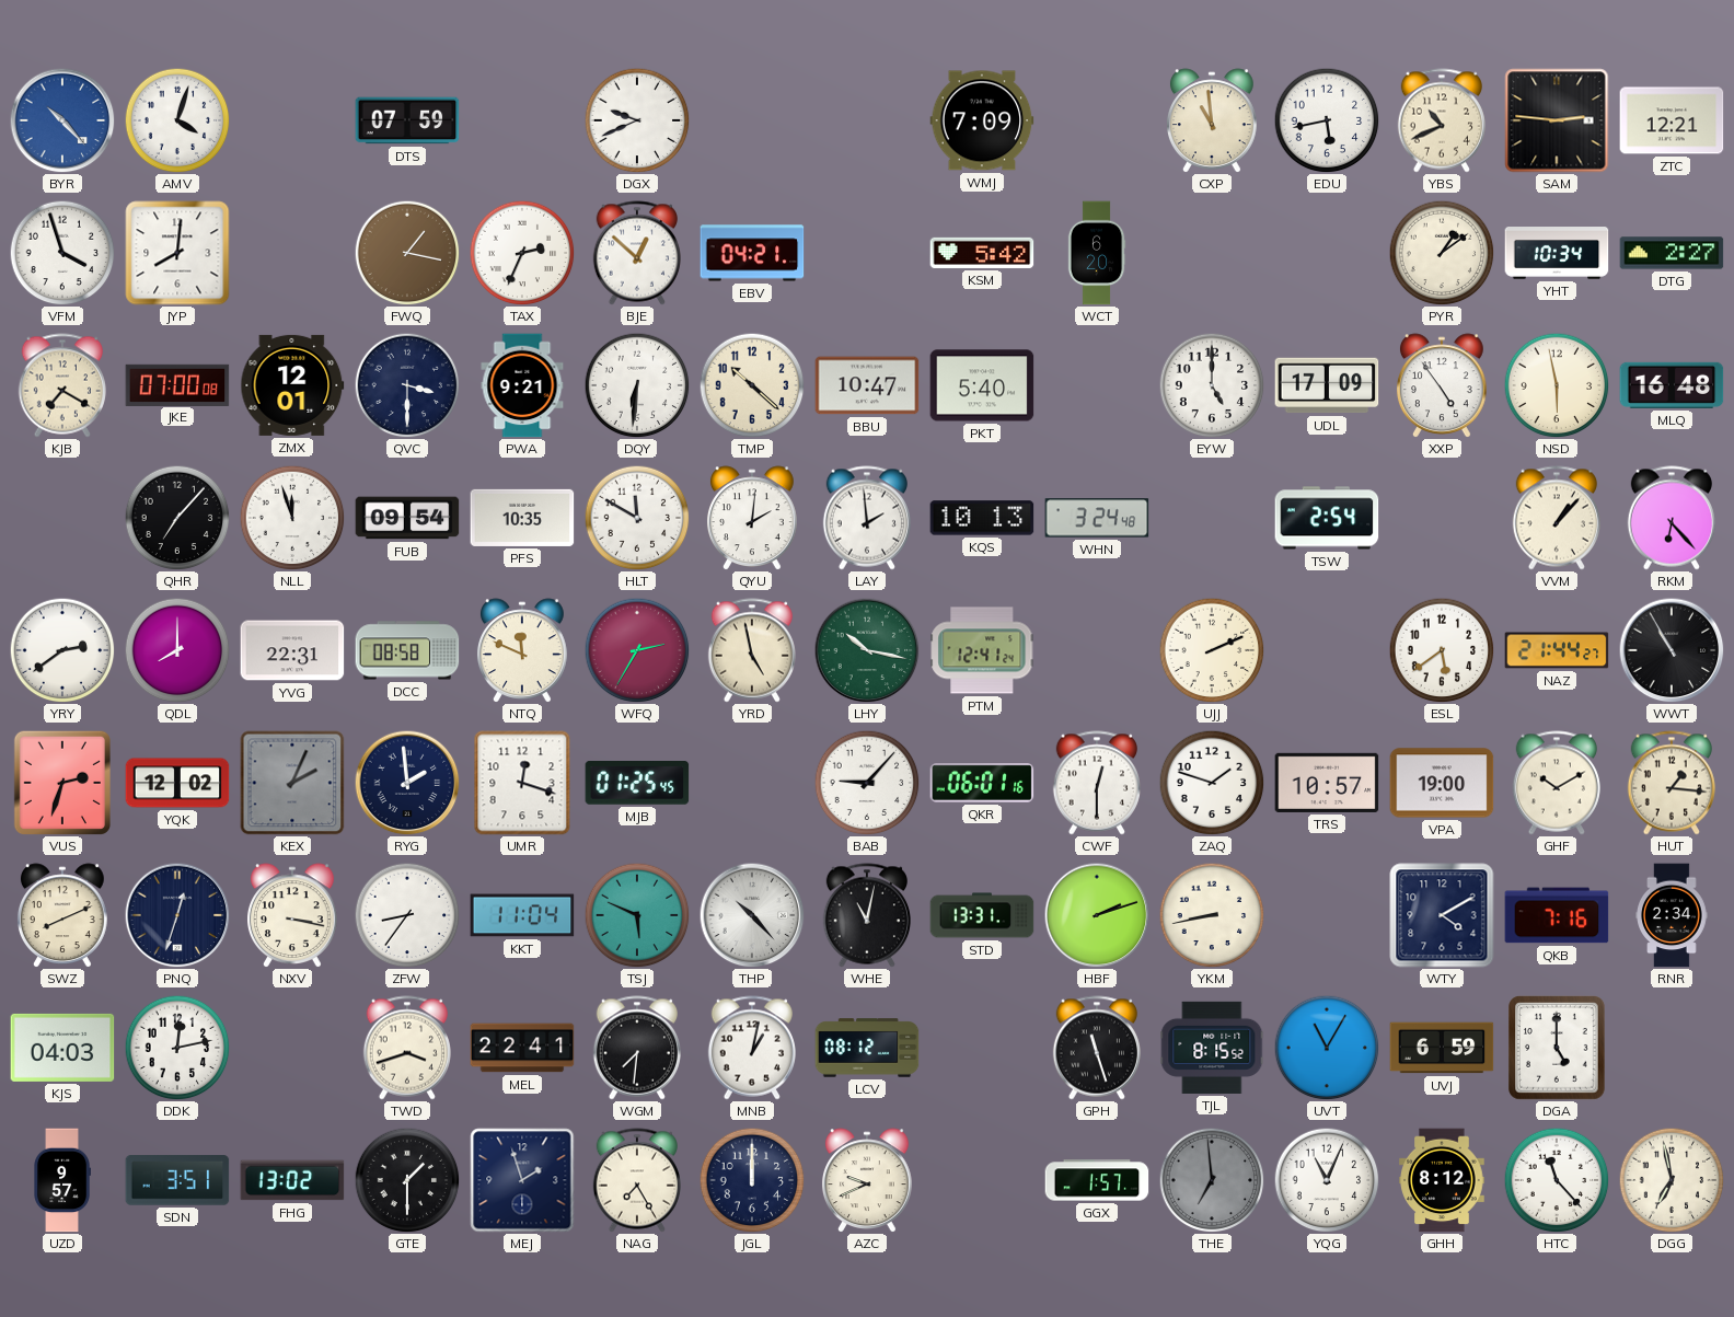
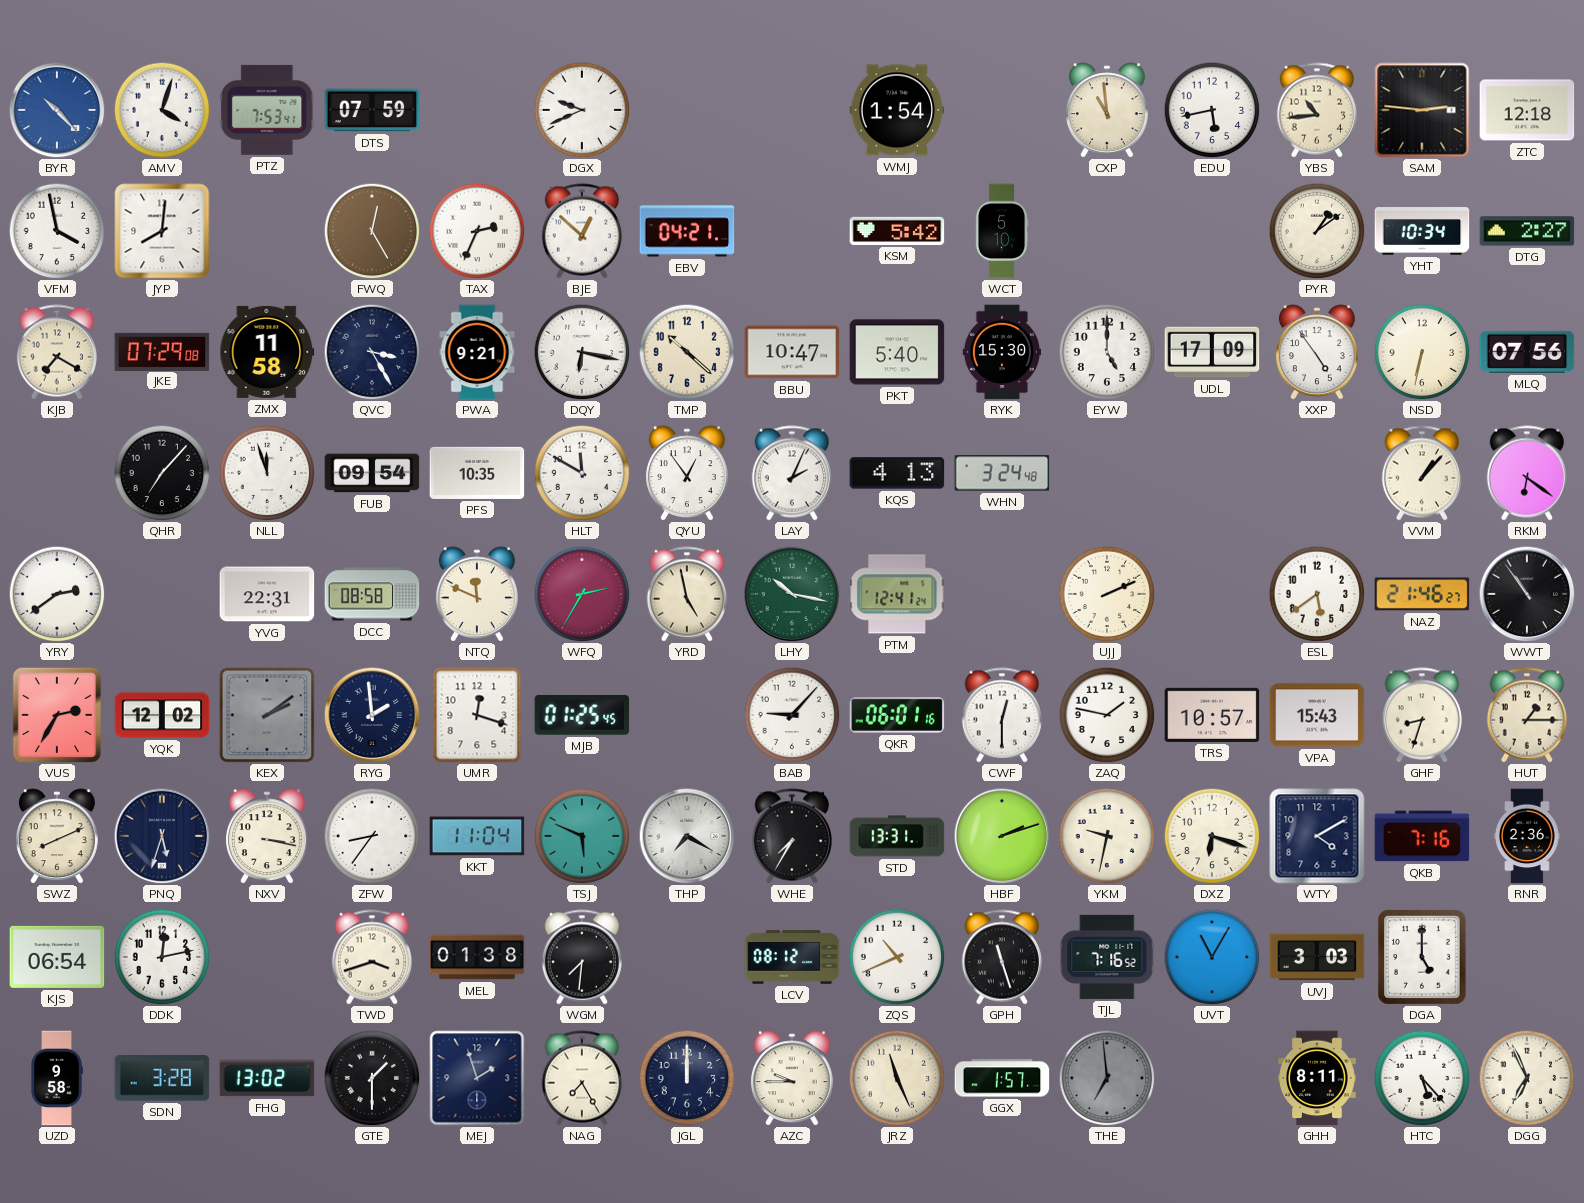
PTZ: none -> 7:53
WMJ: 7:09 -> 1:54
YBS: 10:41 -> 10:44
ZTC: 12:21 -> 12:18
VFM: 3:57 -> 3:58
FWQ: 1:17 -> 12:25
WCT: 6:20 -> 5:10
JKE: 07:00 -> 07:29
ZMX: 12:01 -> 11:58
QVC: 3:30 -> 3:25
DQY: 6:31 -> 6:17
RYK: none -> 15:30
NSD: 5:58 -> 6:32
MLQ: 16:48 -> 07:56
QYU: 2:01 -> 12:54
LAY: 1:59 -> 2:04
KQS: 10:13 -> 4:13
TSW: 2:54 -> none
RKM: 6:23 -> 6:21
QDL: 8:00 -> none
NAZ: 21:44 -> 21:46
WWT: 10:55 -> 10:54
VUS: 2:33 -> 2:35
KEX: 2:04 -> 2:09
ZAQ: 1:48 -> 1:47
VPA: 19:00 -> 15:43
GHF: 10:10 -> 8:33
HUT: 1:16 -> 1:15
PNQ: 12:33 -> 5:33
THP: 10:23 -> 7:20
WHE: 11:02 -> 7:35
YKM: 8:43 -> 9:32
DXZ: none -> 6:18
RNR: 2:34 -> 2:36
KJS: 04:03 -> 06:54
MEL: 22:41 -> 01:38
MNB: 1:02 -> none
ZQS: none -> 10:41
TJL: 8:15 -> 7:16
UVJ: 6:59 -> 3:03
UZD: 9:57 -> 9:58
SDN: 3:51 -> 3:28
AZC: 9:41 -> 9:45
JRZ: none -> 11:26
YQG: 11:04 -> none
GHH: 8:12 -> 8:11
HTC: 11:23 -> 5:23
DGG: 6:58 -> 6:56
